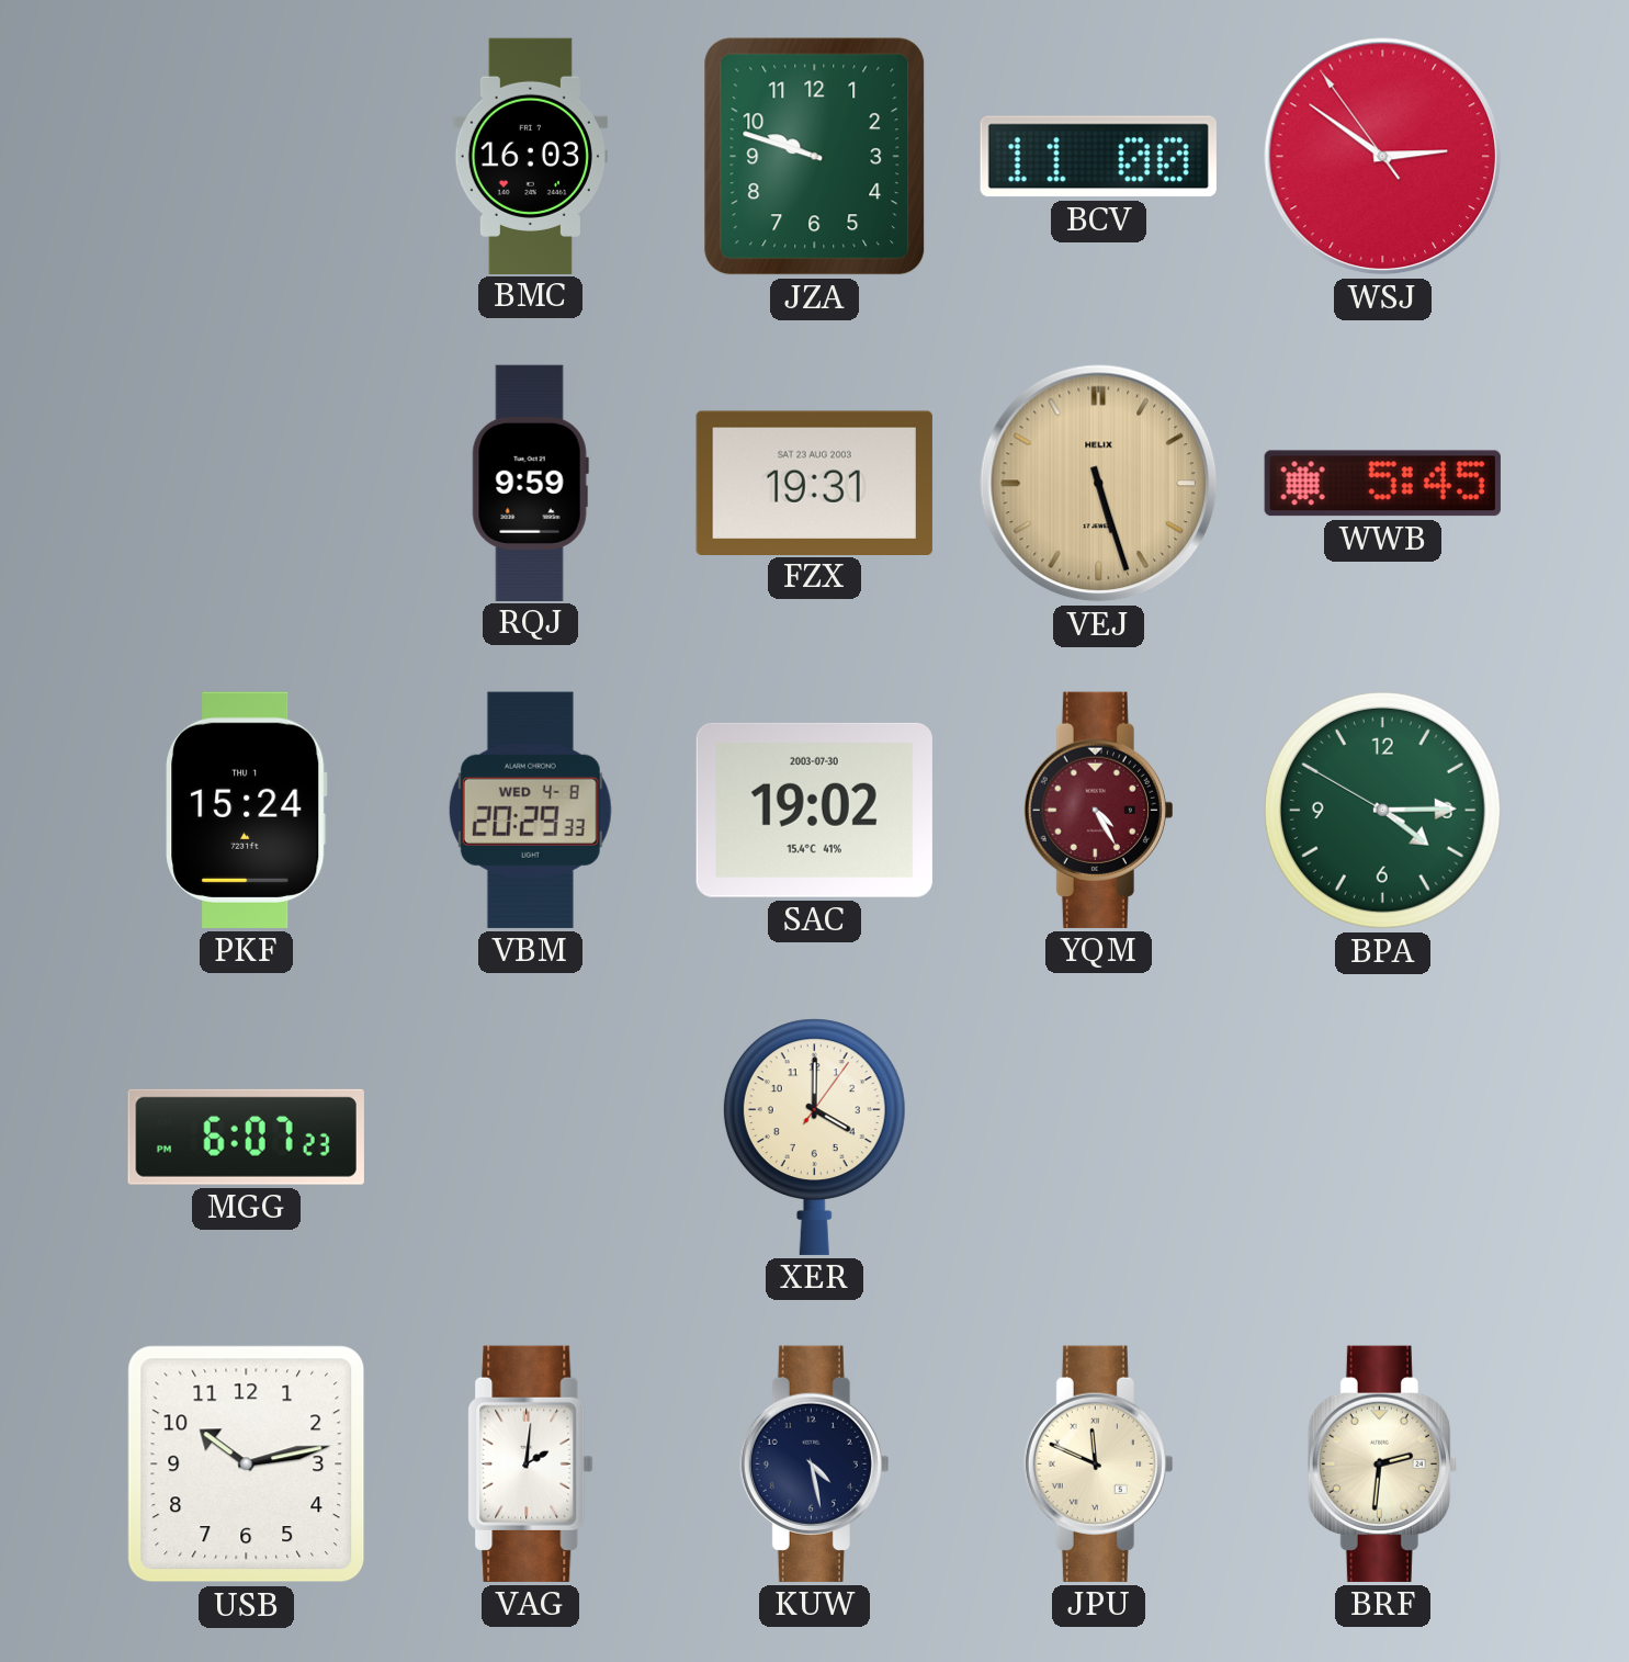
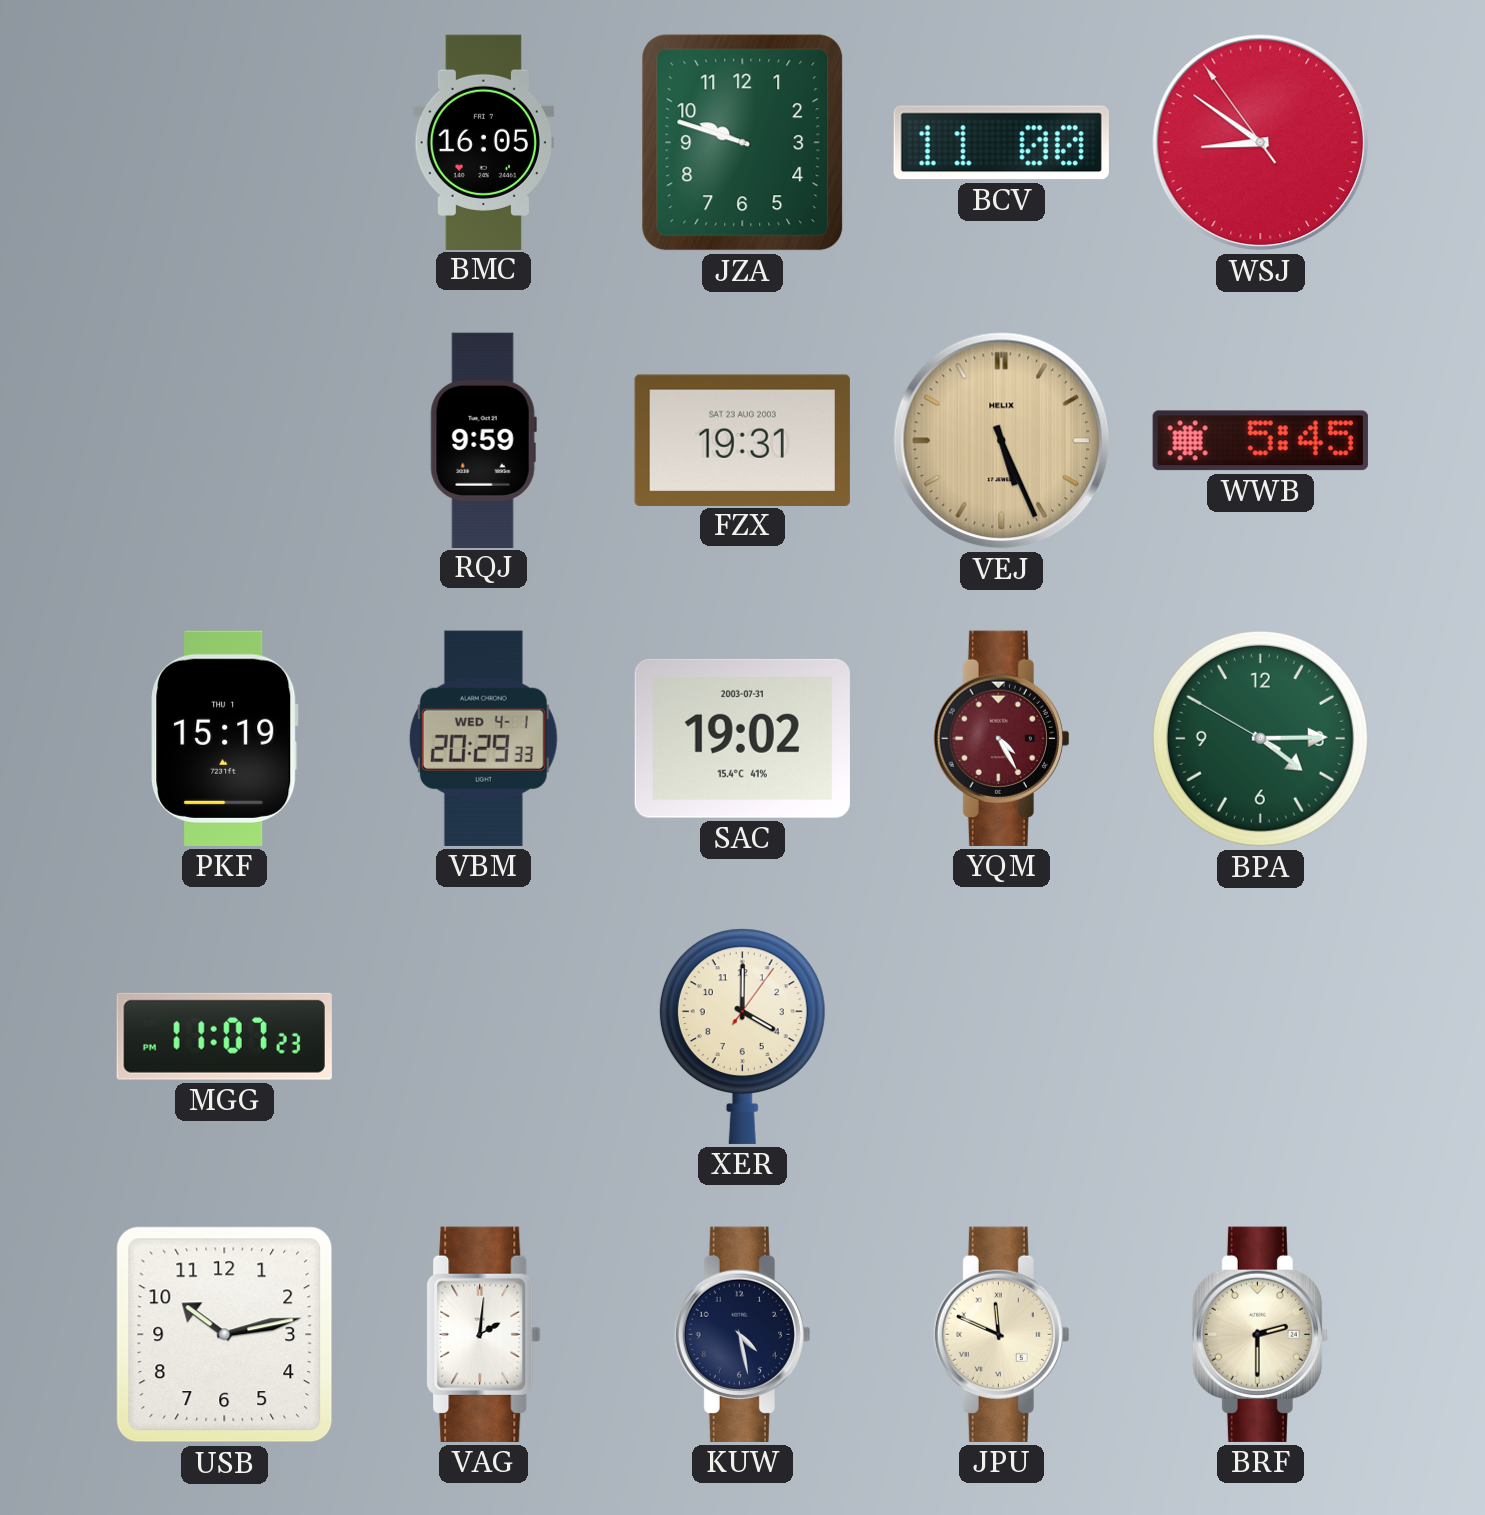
BMC: 16:03 -> 16:05
WSJ: 2:50 -> 8:50
VEJ: 5:27 -> 5:26
PKF: 15:24 -> 15:19
VBM date: WED 4-8 -> WED 4-1
SAC date: 2003-07-30 -> 2003-07-31
MGG: 6:07 -> 11:07
BRF: 2:31 -> 2:30
